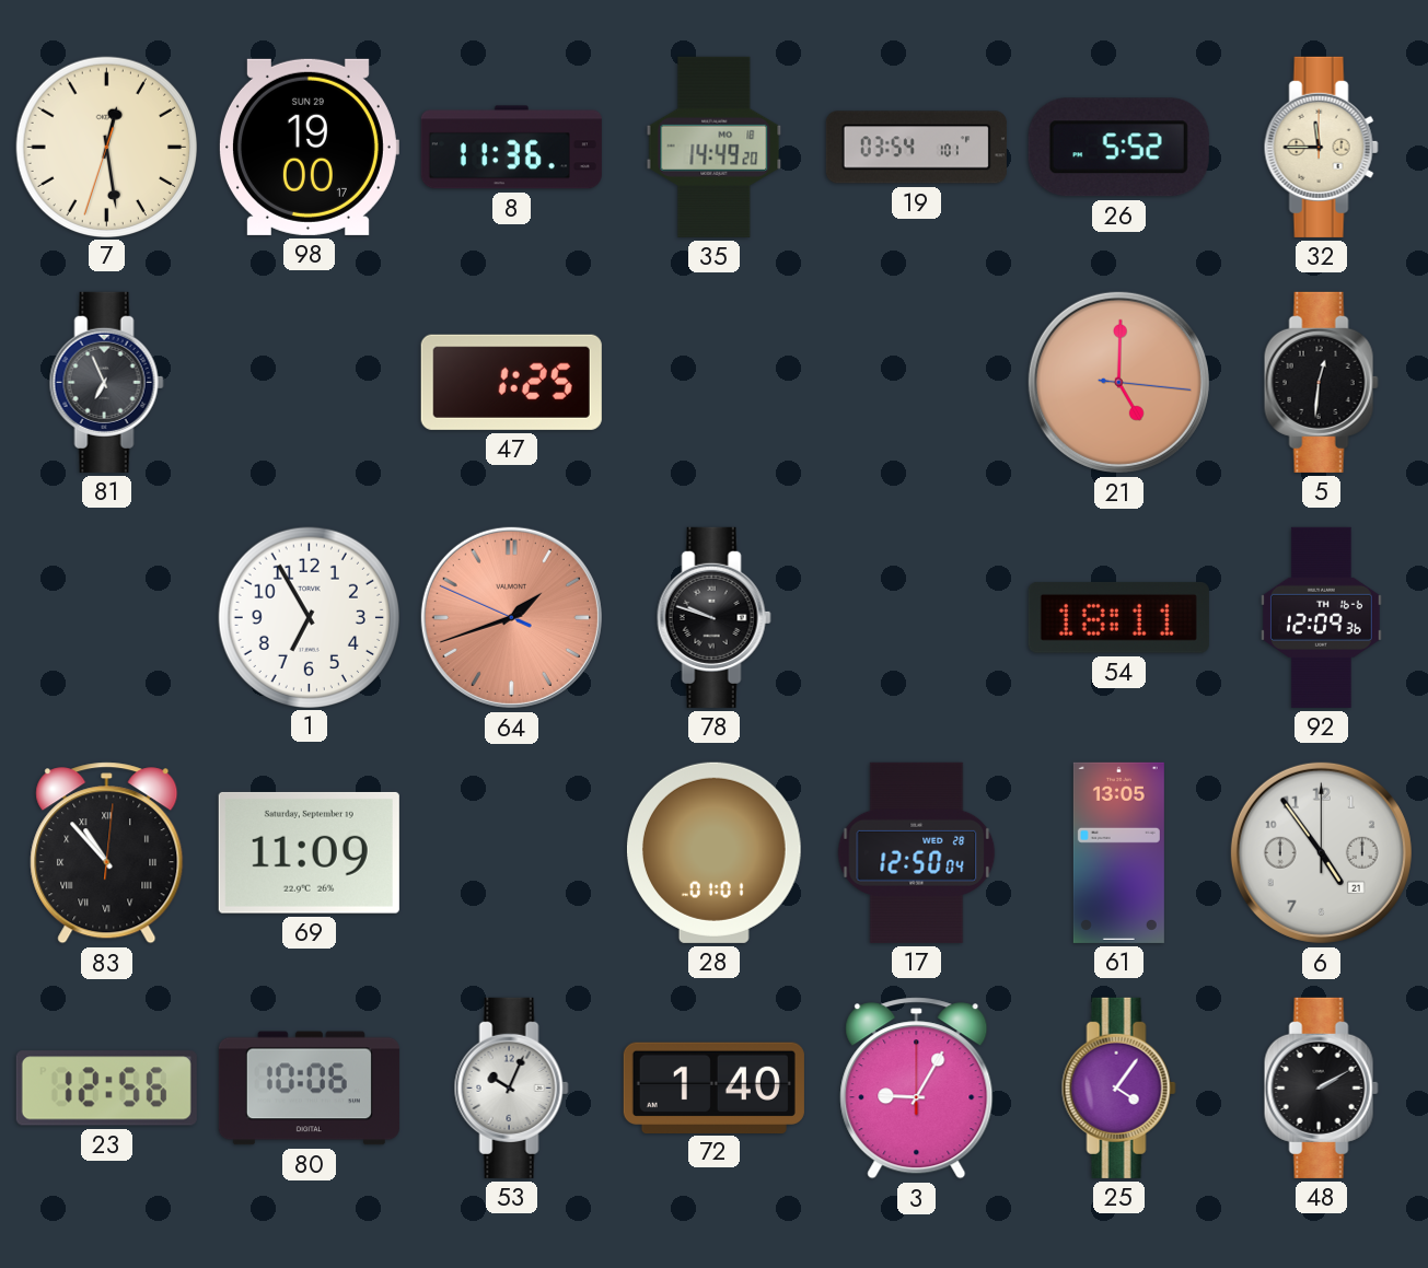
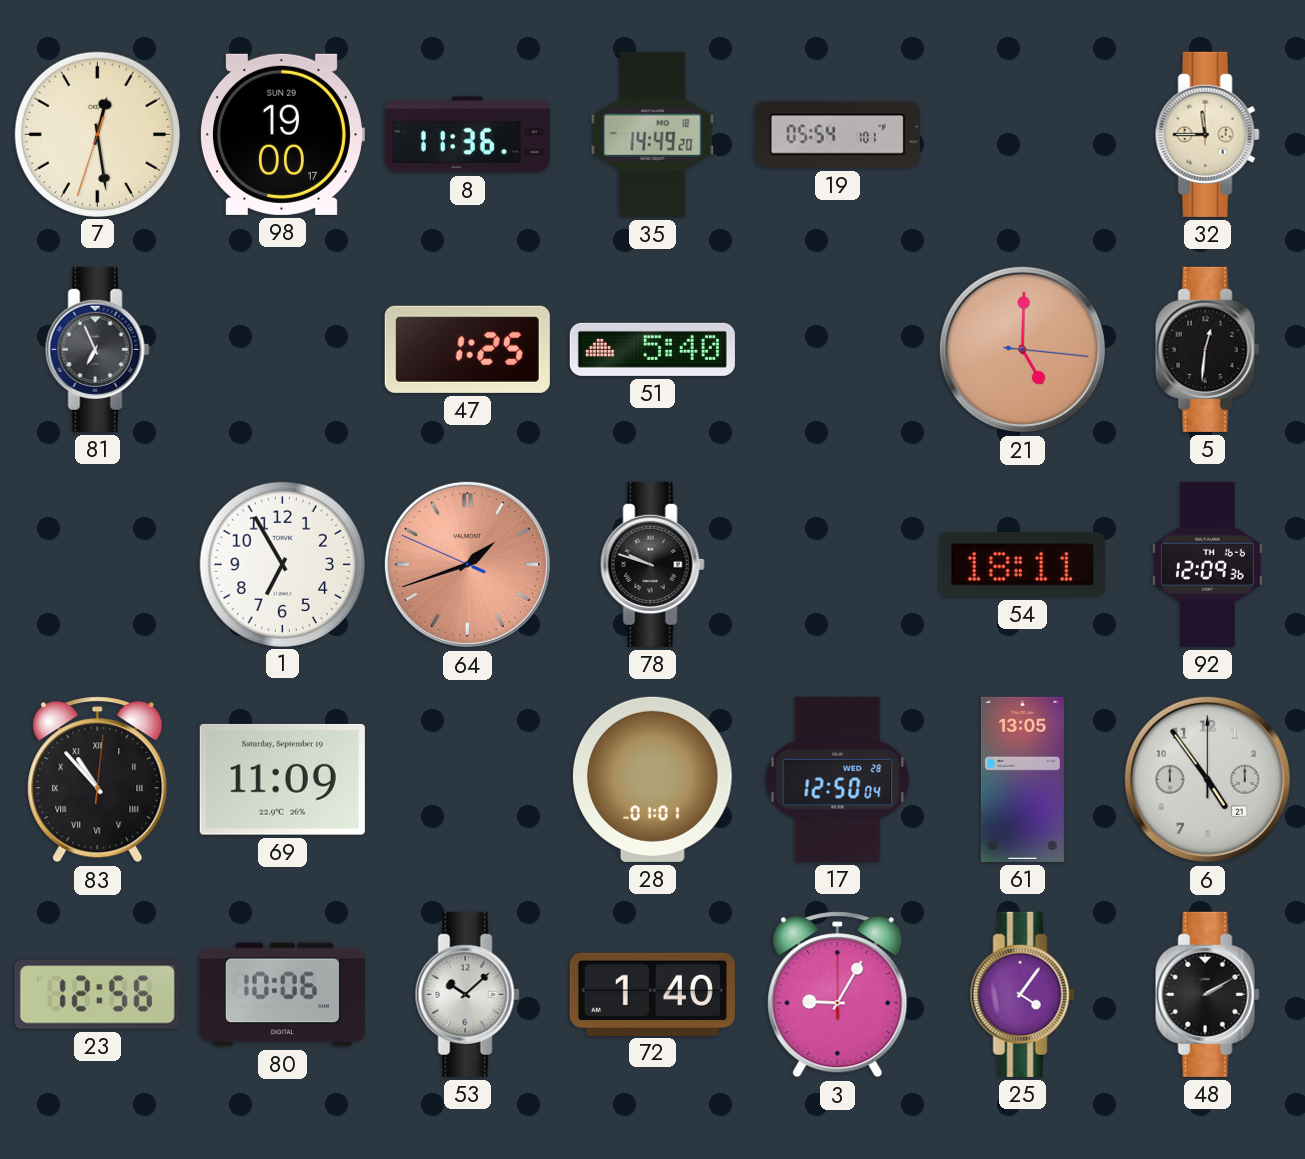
19: 03:54 -> 05:54
26: 5:52 -> none
51: none -> 5:40
53: 10:04 -> 10:08
